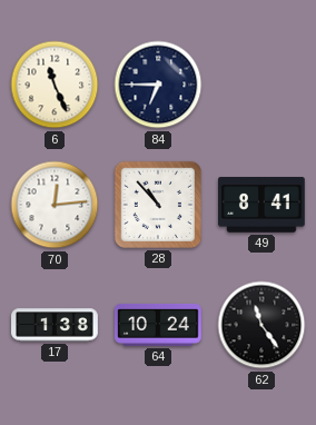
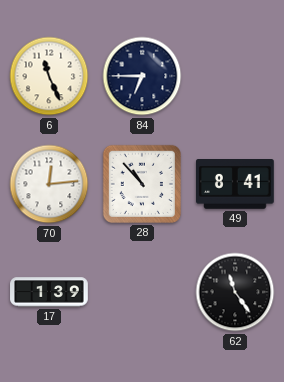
17: 1:38 -> 1:39
64: 10:24 -> none
